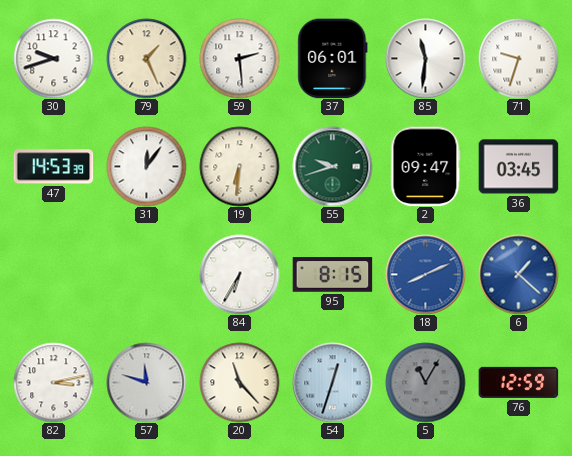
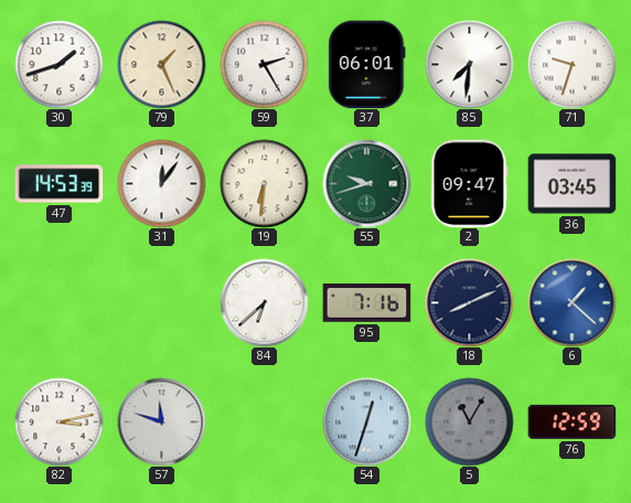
30: 9:42 -> 1:42
59: 2:29 -> 2:25
85: 11:31 -> 7:31
84: 6:35 -> 6:38
95: 8:15 -> 7:16
18 dial: blue -> navy
20: 11:23 -> none
